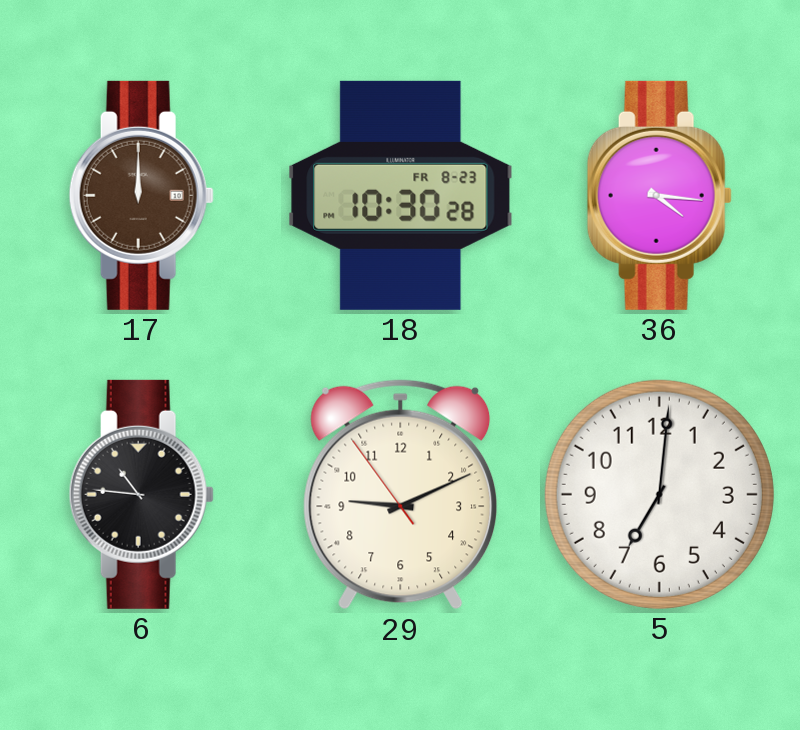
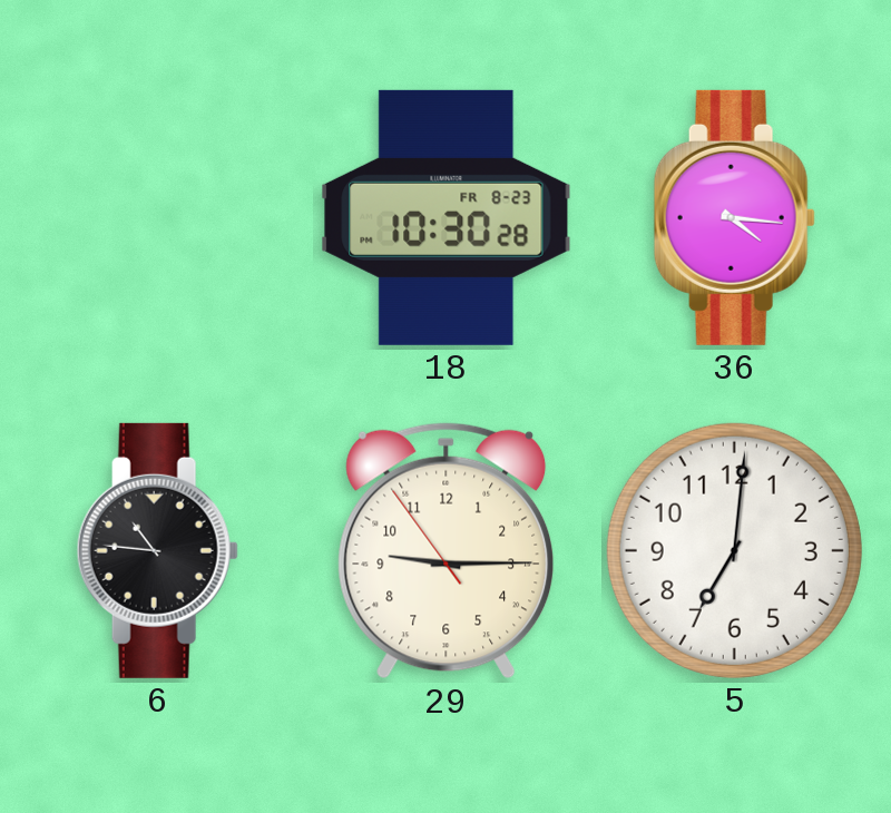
17: 12:00 -> none
29: 9:10 -> 9:14
